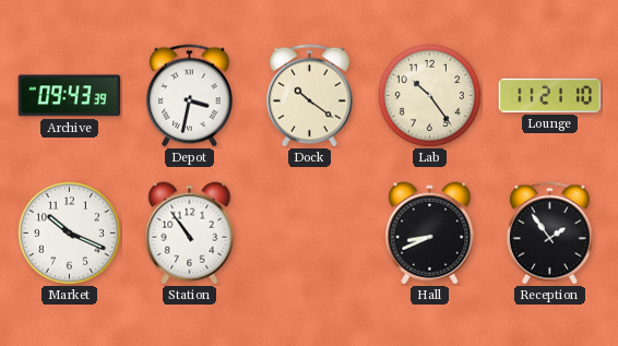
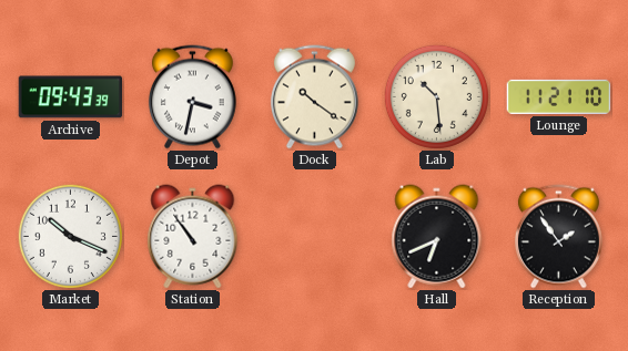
Lab: 10:24 -> 10:29
Hall: 8:41 -> 6:41
